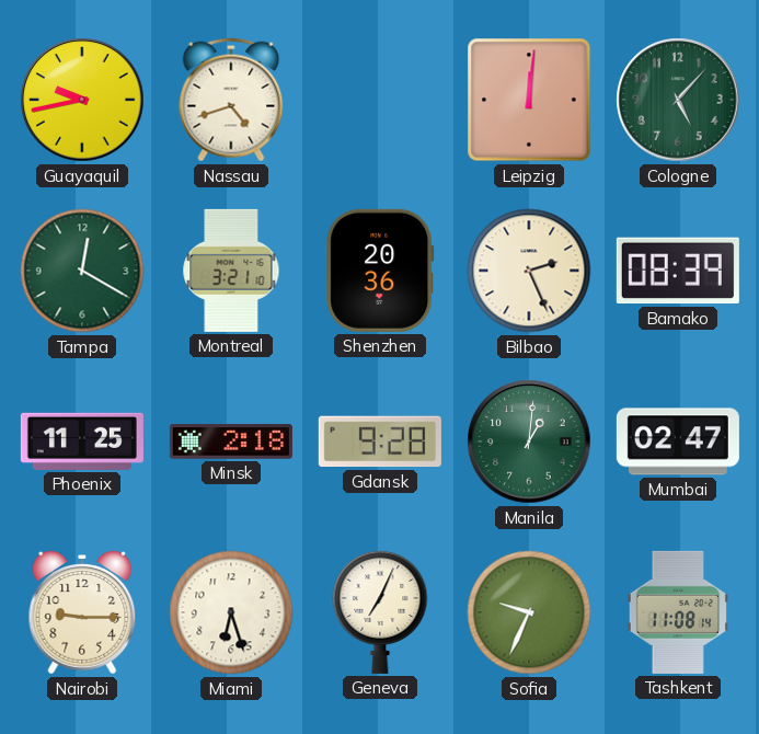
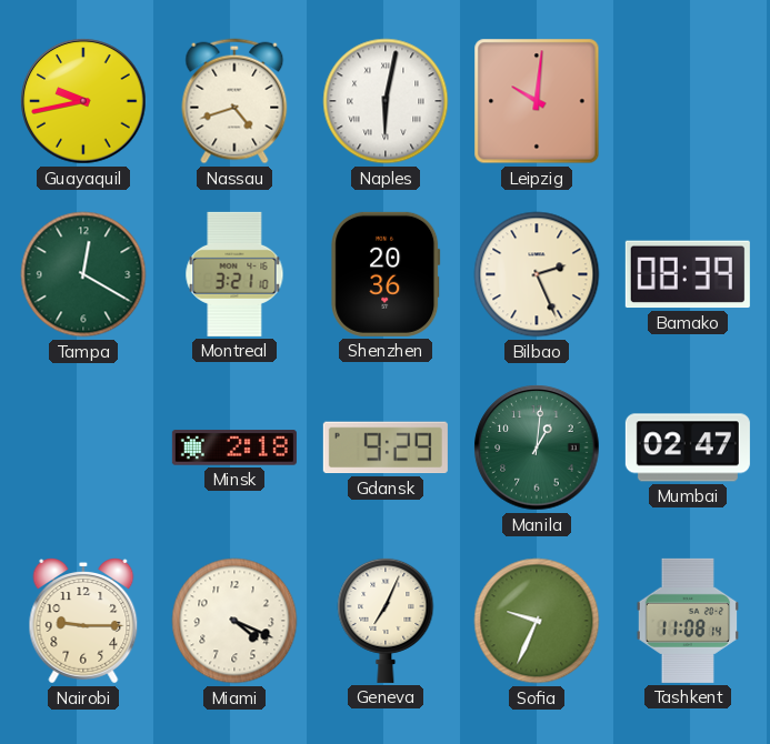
Naples: none -> 6:02
Leipzig: 12:01 -> 10:01
Cologne: 5:07 -> none
Phoenix: 11:25 -> none
Gdansk: 9:28 -> 9:29
Miami: 6:27 -> 4:19
